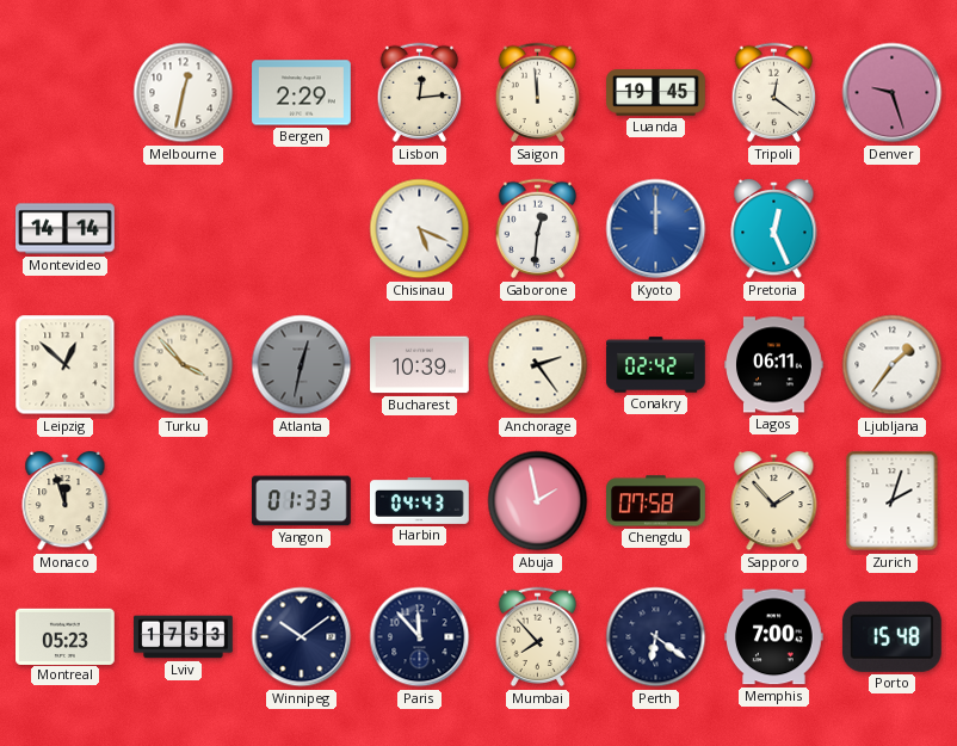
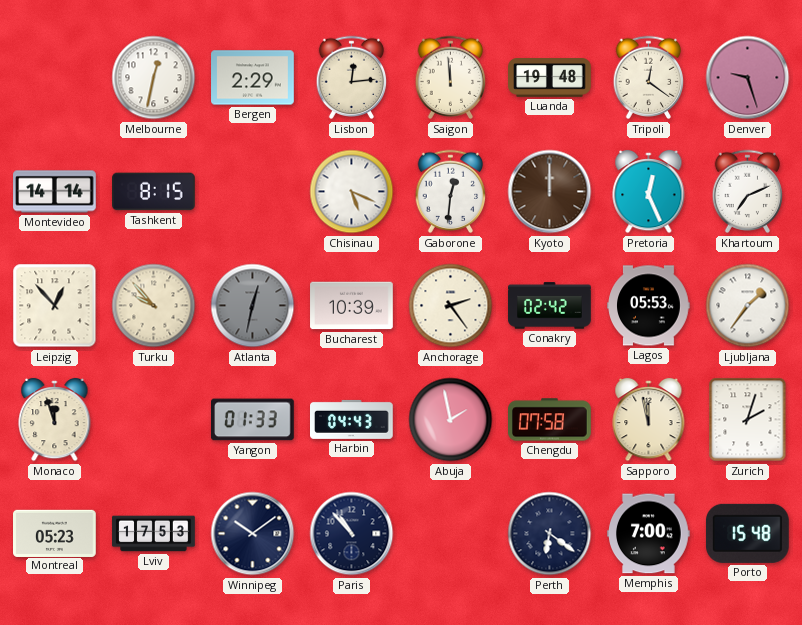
Luanda: 19:45 -> 19:48
Tashkent: none -> 8:15
Kyoto dial: blue -> brown
Khartoum: none -> 7:11
Leipzig: 12:52 -> 12:53
Turku: 3:53 -> 9:53
Lagos: 06:11 -> 05:53
Sapporo: 1:53 -> 11:58
Paris: 11:53 -> 10:53
Mumbai: 7:53 -> none
